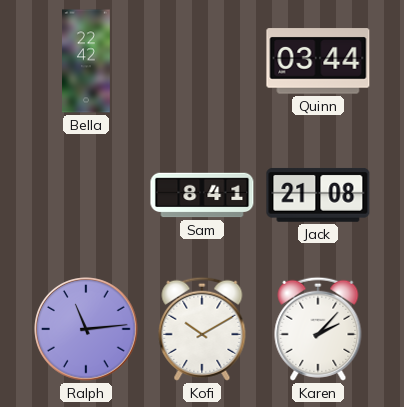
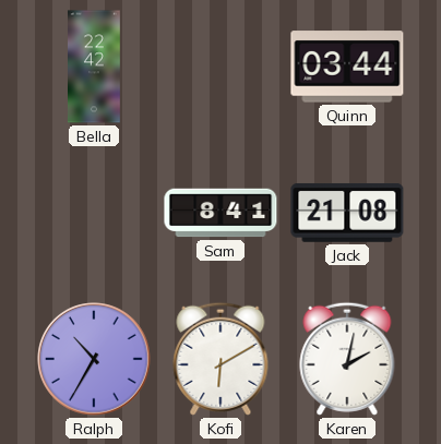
Ralph: 11:14 -> 10:35
Kofi: 10:10 -> 6:10
Karen: 2:07 -> 2:02
